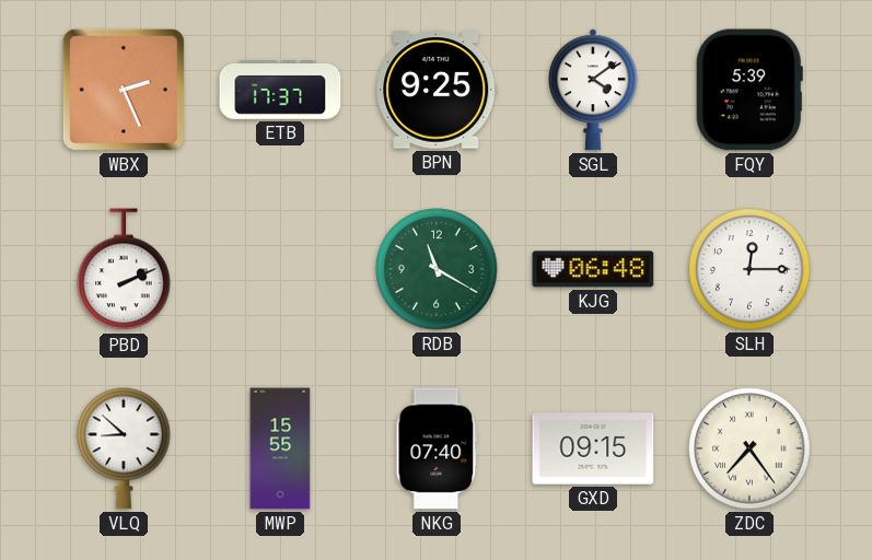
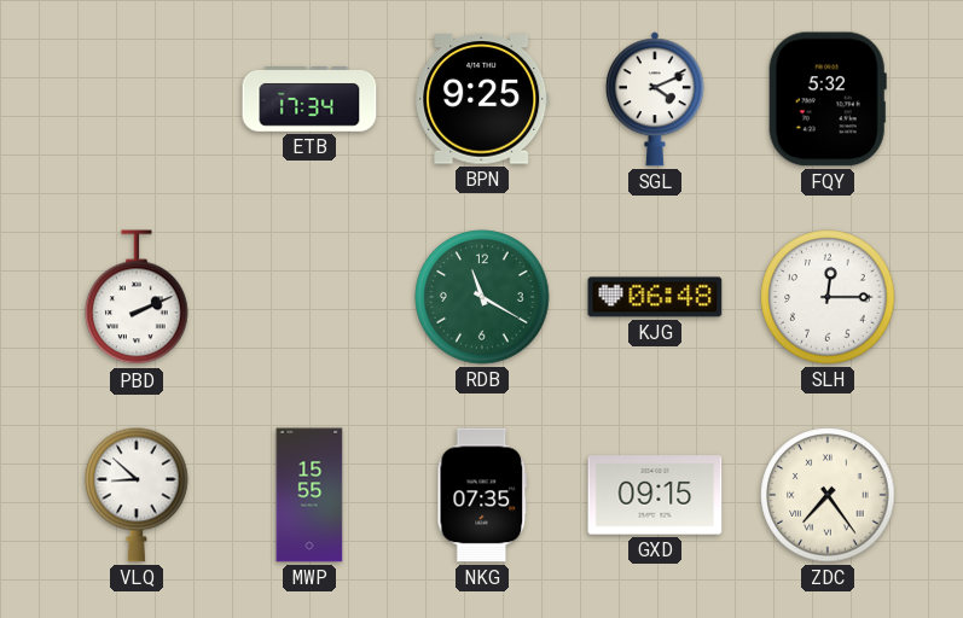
WBX: 2:26 -> none
ETB: 17:37 -> 17:34
SGL: 4:09 -> 4:11
FQY: 5:39 -> 5:32
NKG: 07:40 -> 07:35
